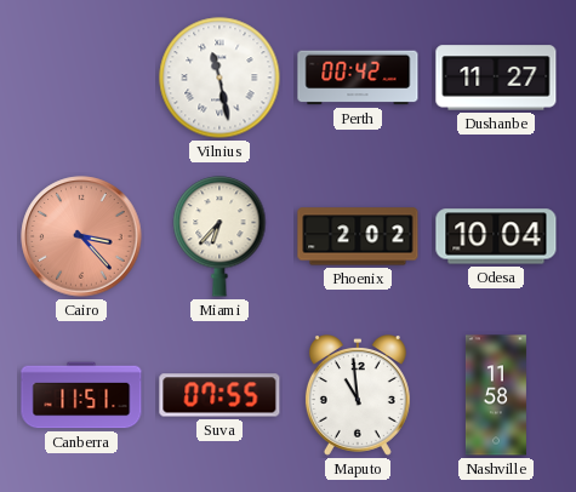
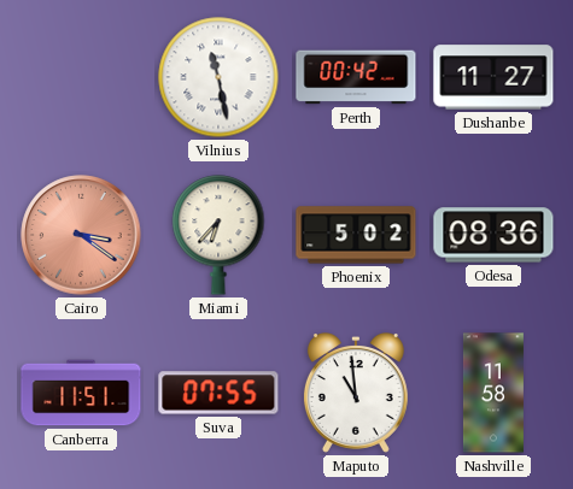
Cairo: 3:23 -> 3:21
Phoenix: 2:02 -> 5:02
Odesa: 10:04 -> 08:36
